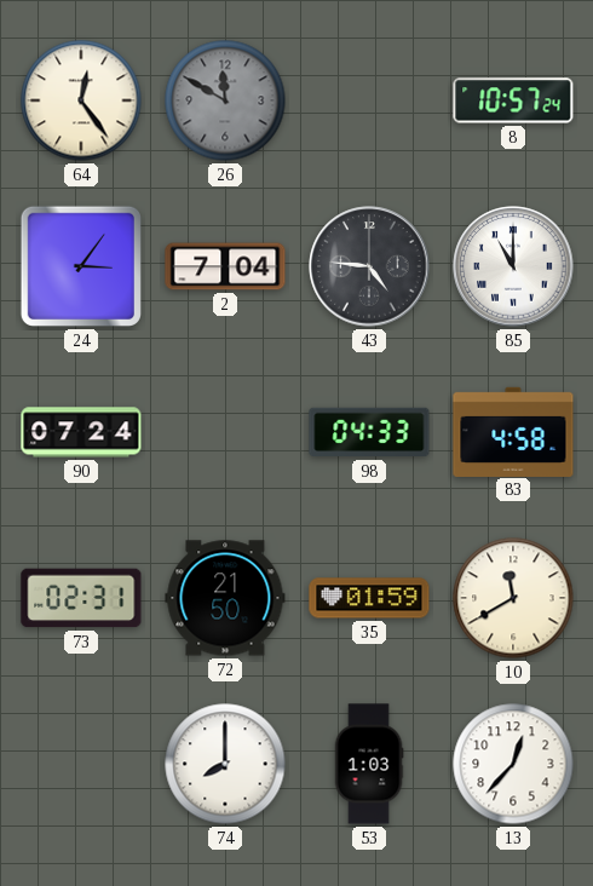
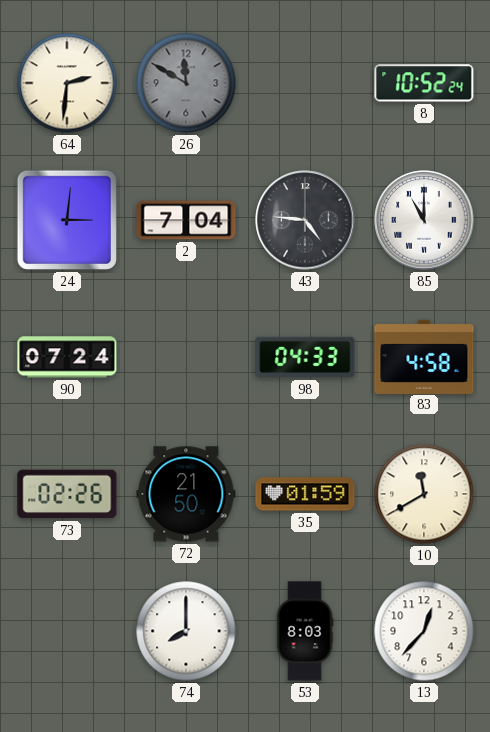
64: 12:24 -> 2:31
8: 10:57 -> 10:52
24: 3:06 -> 3:01
73: 02:31 -> 02:26
53: 1:03 -> 8:03
